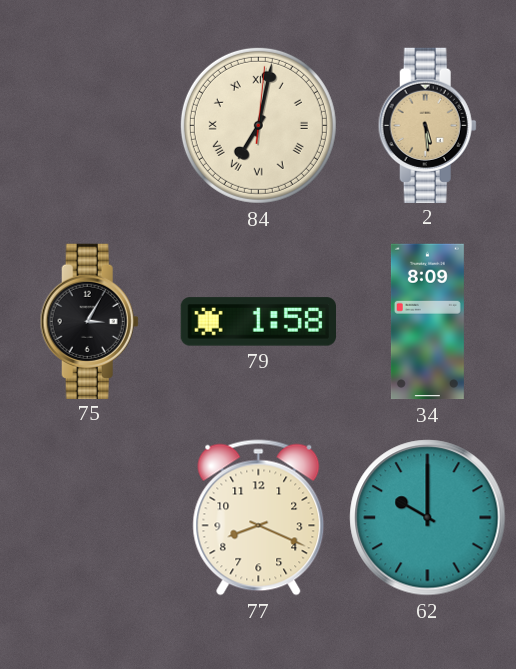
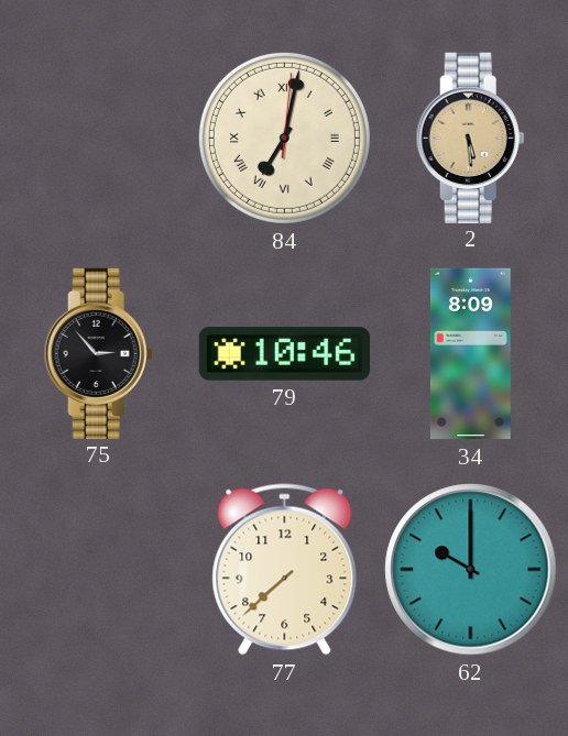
75: 3:05 -> 2:53
79: 1:58 -> 10:46
77: 8:19 -> 7:38
